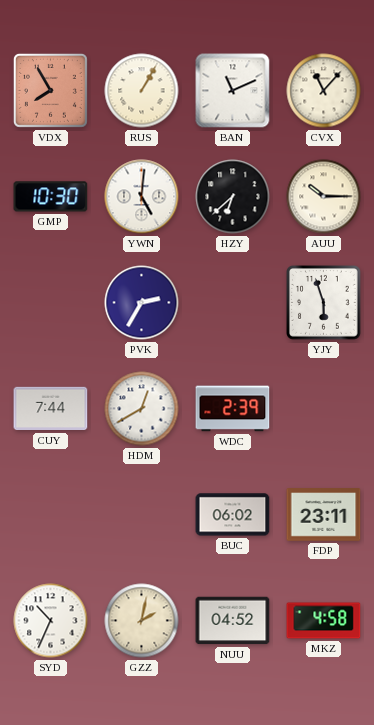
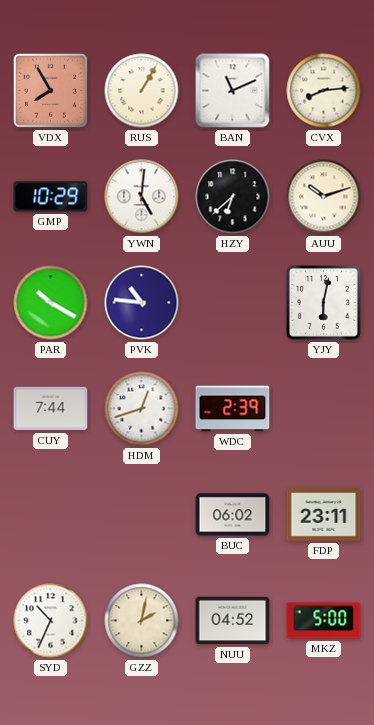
CVX: 11:07 -> 8:14
GMP: 10:30 -> 10:29
AUU: 10:15 -> 10:12
PAR: none -> 10:20
PVK: 2:35 -> 10:46
YJY: 5:57 -> 6:02
HDM: 12:40 -> 12:42
MKZ: 4:58 -> 5:00
